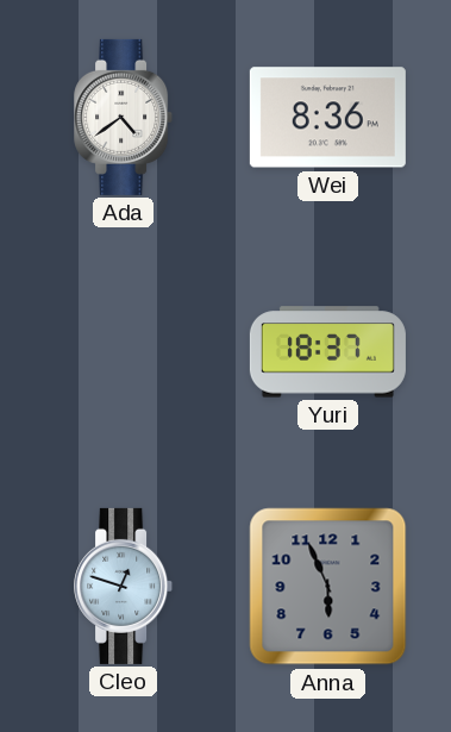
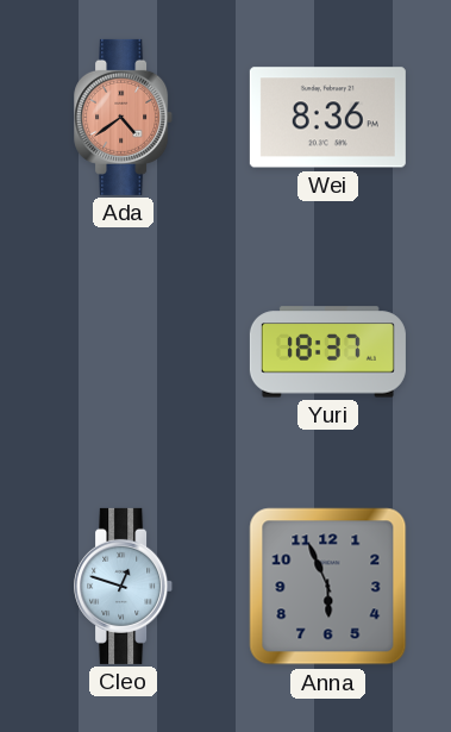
Ada dial: white -> salmon
